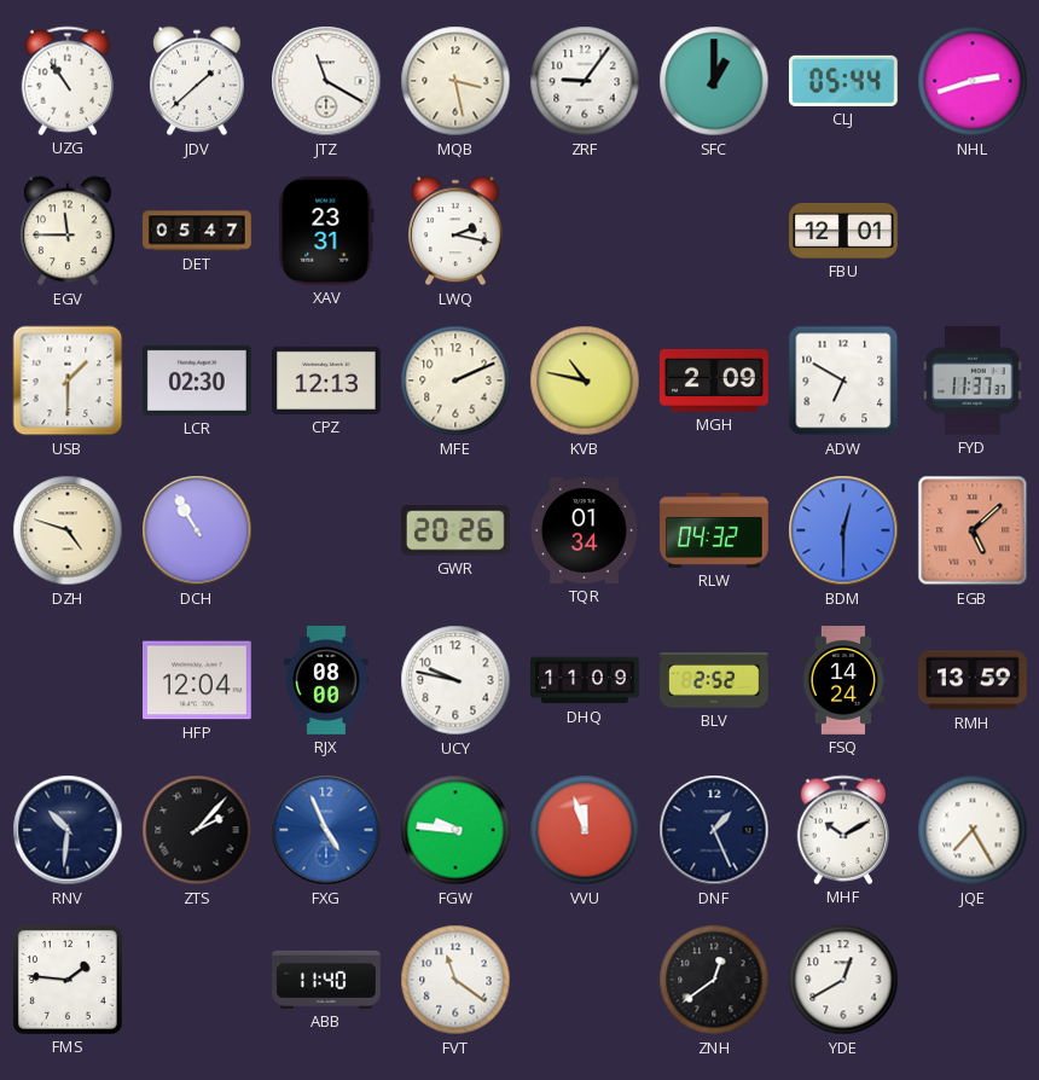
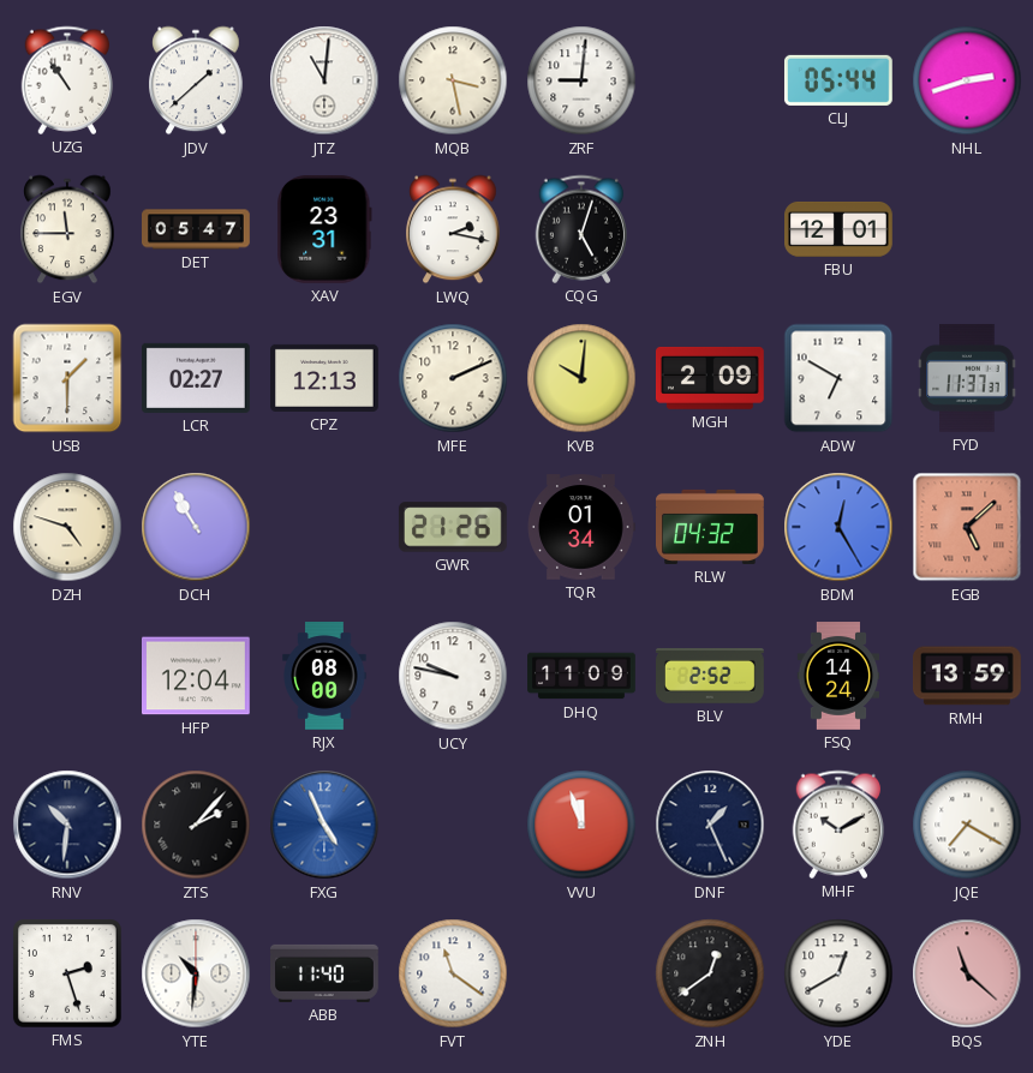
JTZ: 11:20 -> 11:01
ZRF: 9:06 -> 9:01
SFC: 1:00 -> none
CQG: none -> 5:03
LCR: 02:30 -> 02:27
KVB: 10:47 -> 10:01
GWR: 20:26 -> 21:26
BDM: 12:30 -> 12:25
FGW: 9:46 -> none
JQE: 7:25 -> 7:20
FMS: 1:46 -> 2:27
YTE: none -> 10:31
BQS: none -> 11:22
